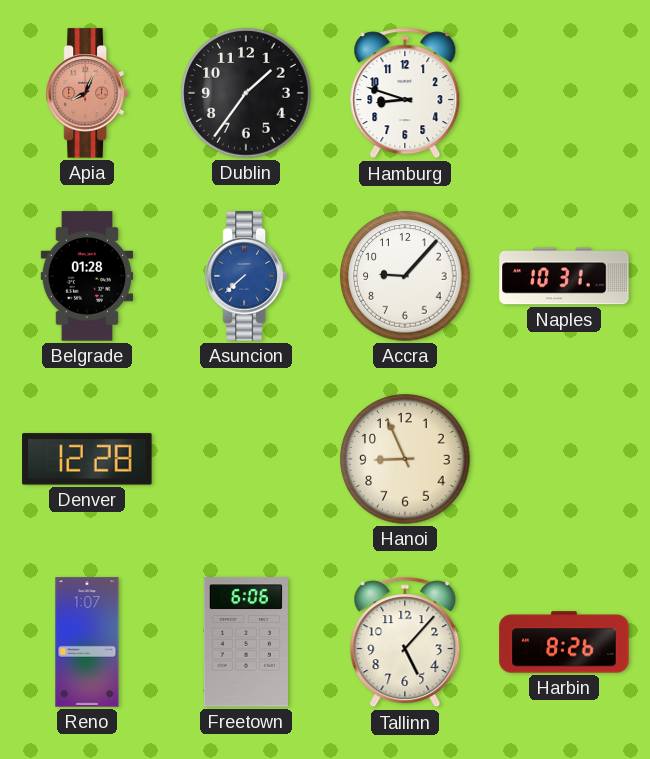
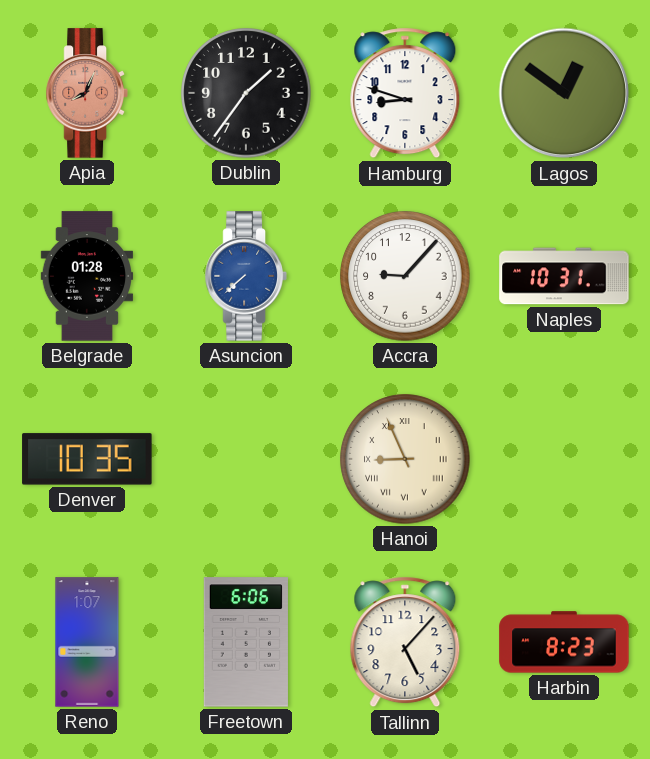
Lagos: none -> 12:51
Denver: 12:28 -> 10:35
Hanoi numerals: Arabic -> Roman
Harbin: 8:26 -> 8:23
